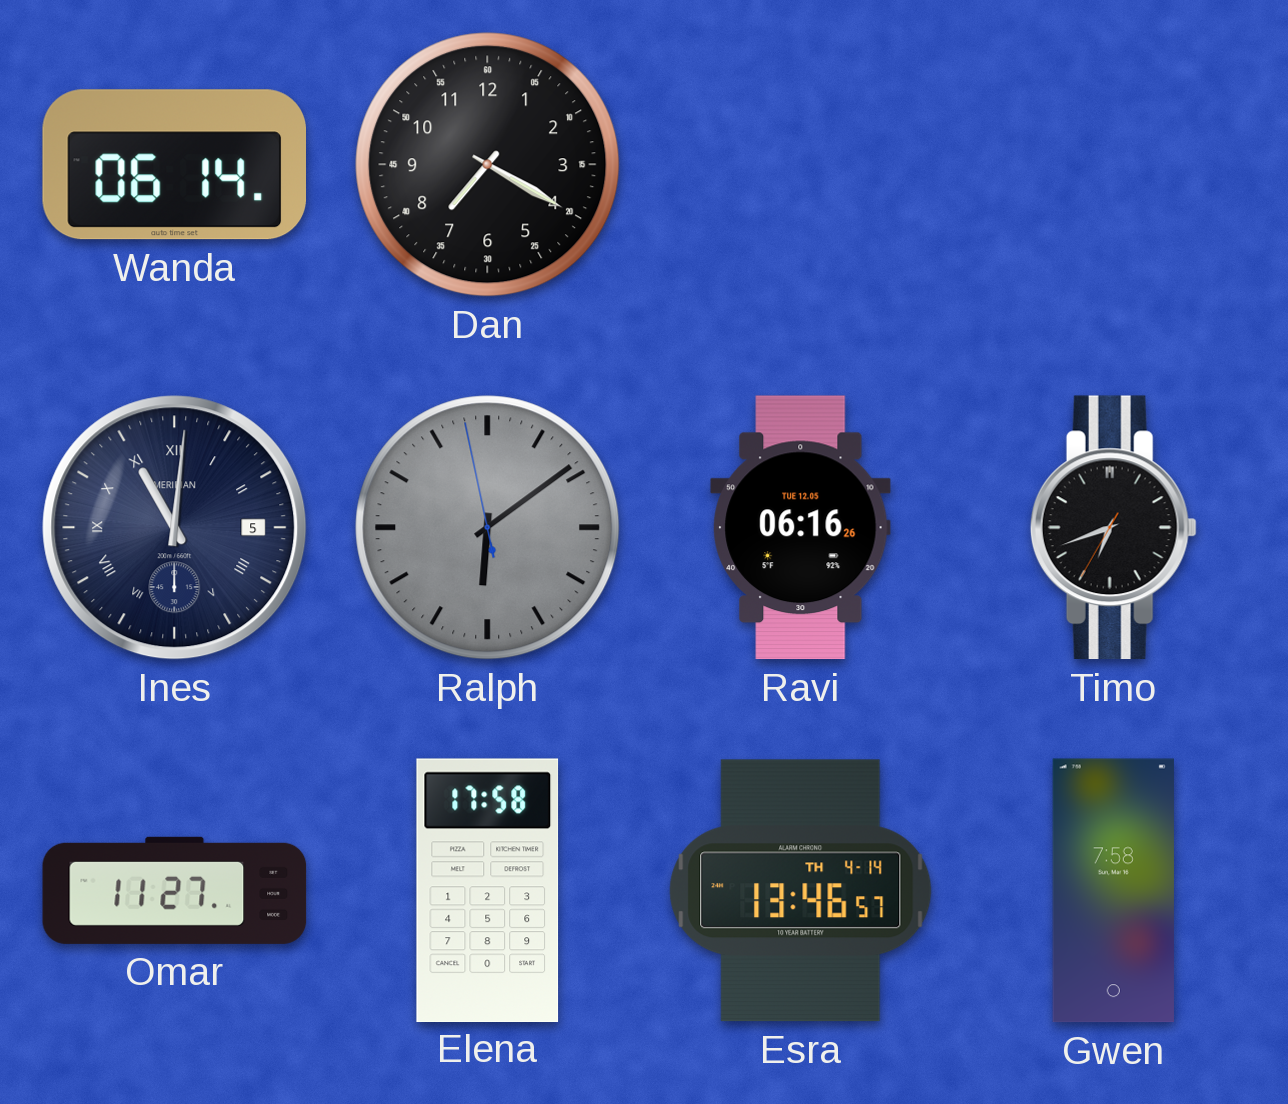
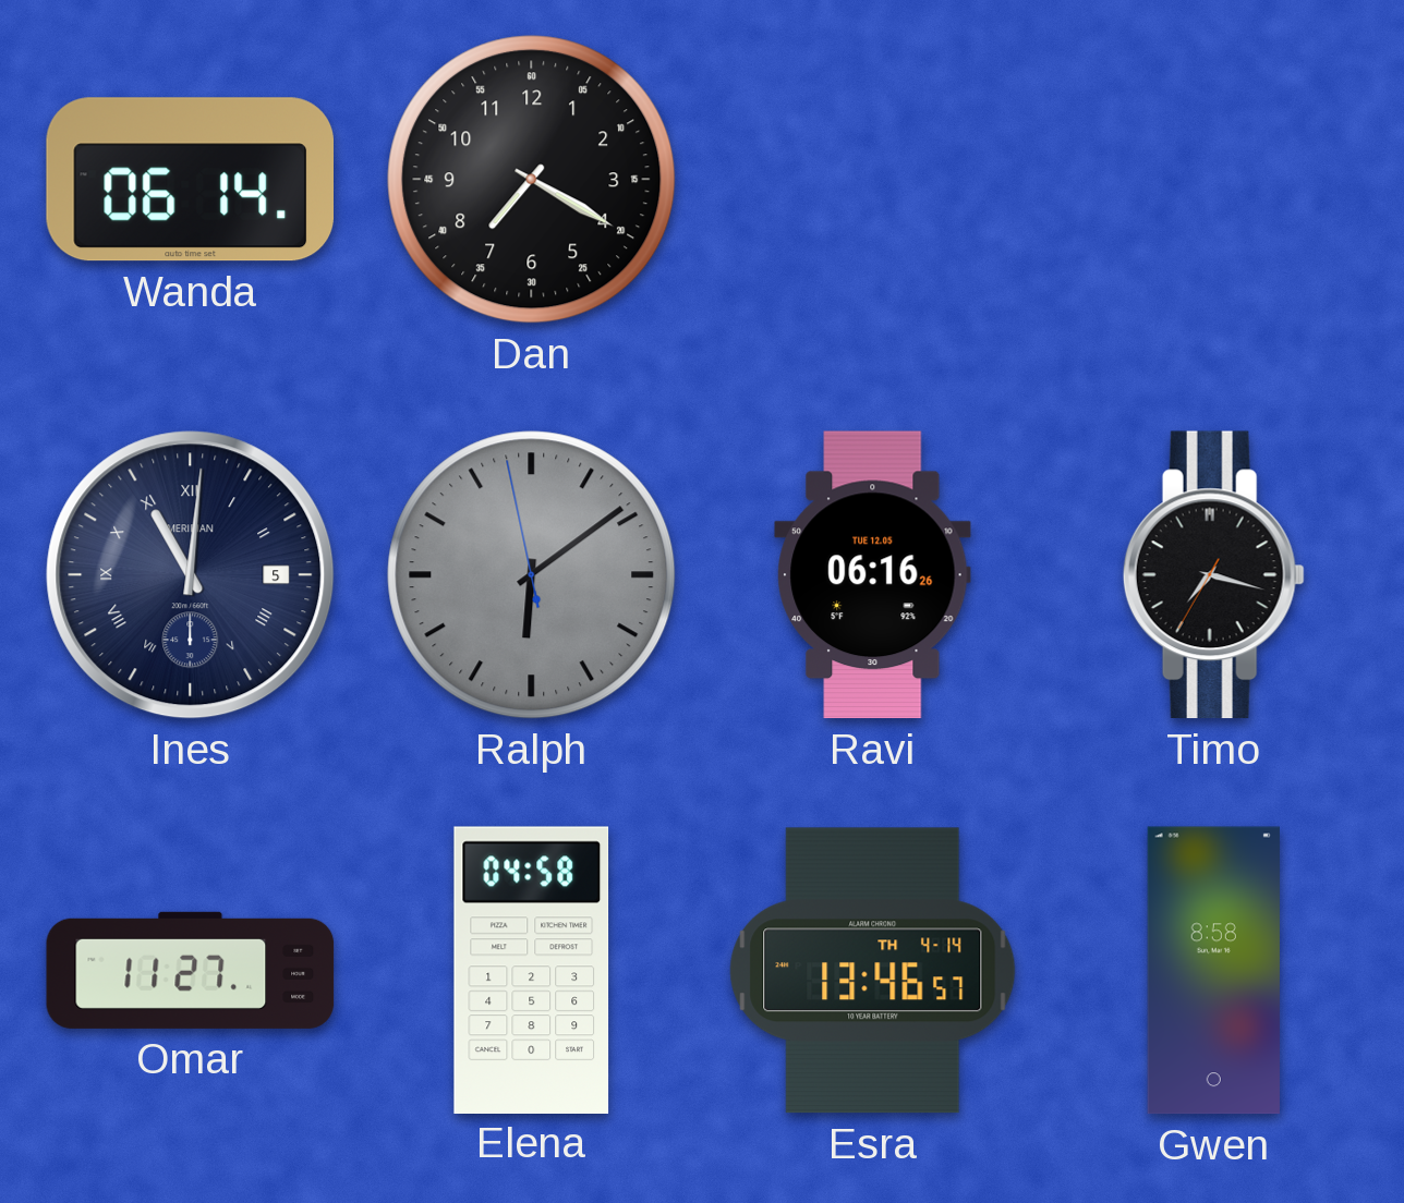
Timo: 6:41 -> 7:17
Elena: 17:58 -> 04:58
Gwen: 7:58 -> 8:58
